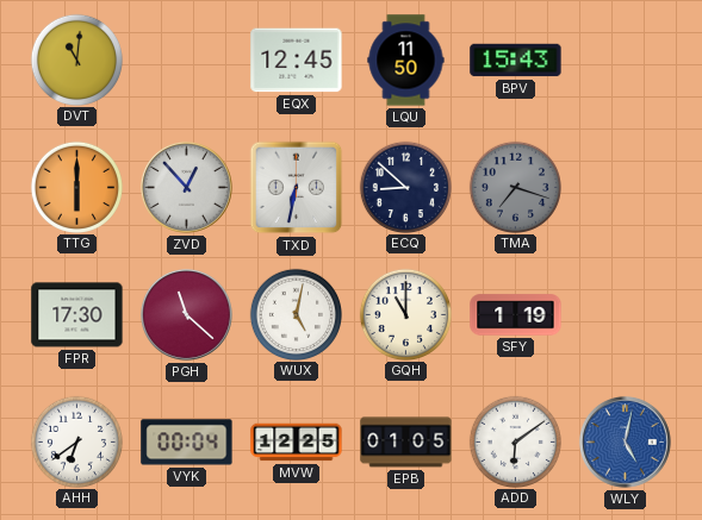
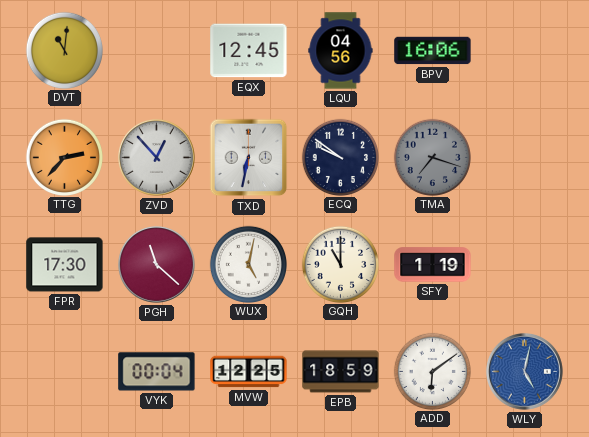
LQU: 11:50 -> 04:56
BPV: 15:43 -> 16:06
TTG: 6:00 -> 2:37
ECQ: 8:52 -> 9:51
AHH: 6:39 -> none
EPB: 01:05 -> 18:59
